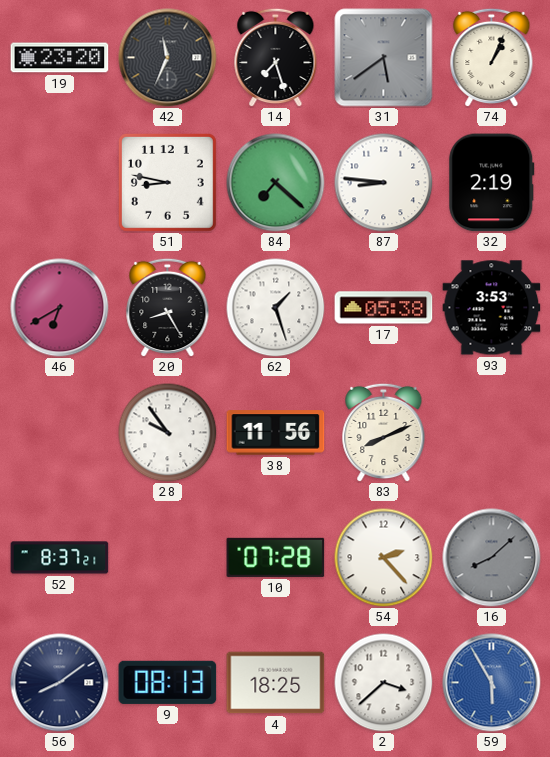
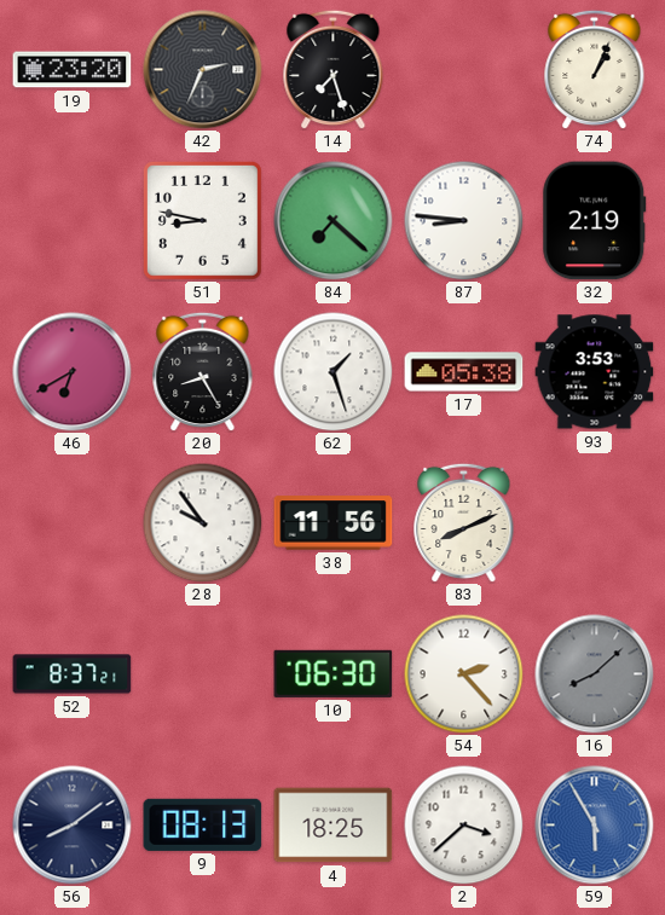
42: 11:34 -> 2:34
31: 5:39 -> none
10: 07:28 -> 06:30
